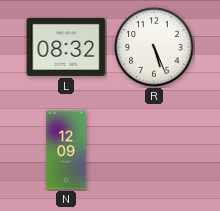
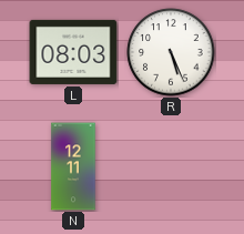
L: 08:32 -> 08:03
N: 12:09 -> 12:11
